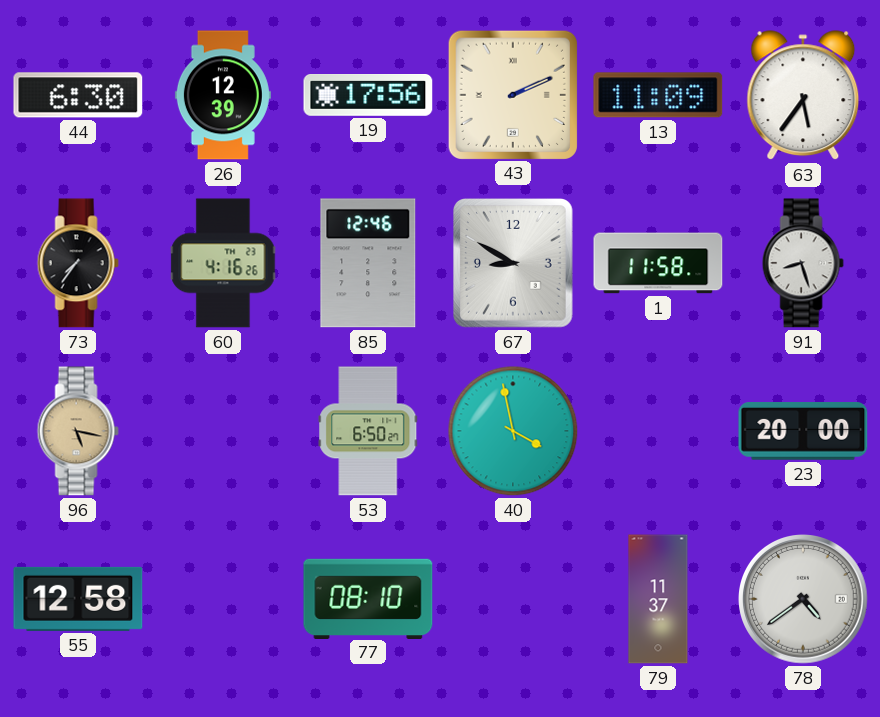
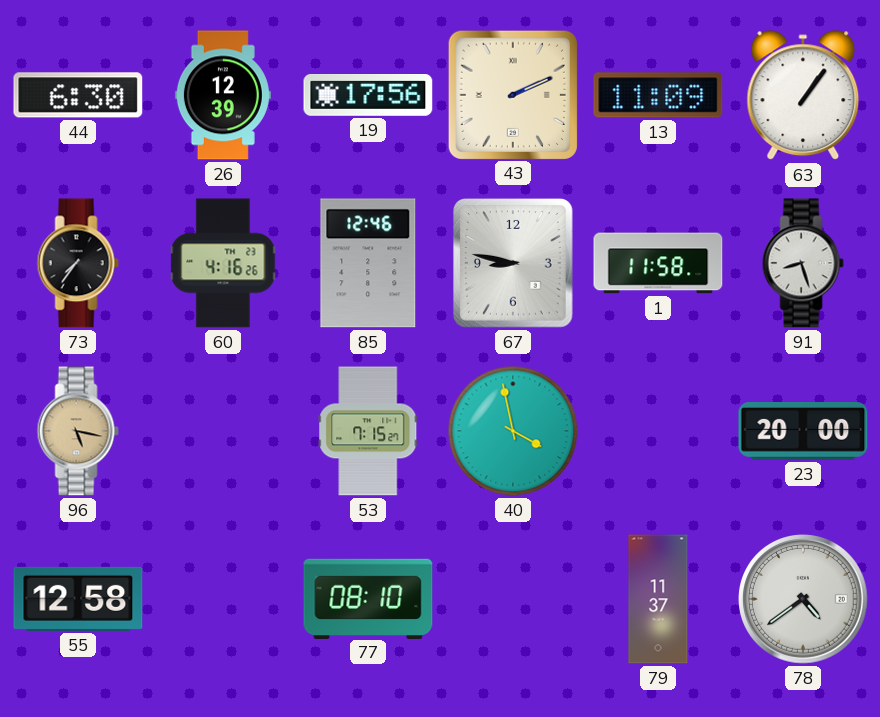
63: 5:36 -> 1:06
67: 8:50 -> 8:47
53: 6:50 -> 7:15
